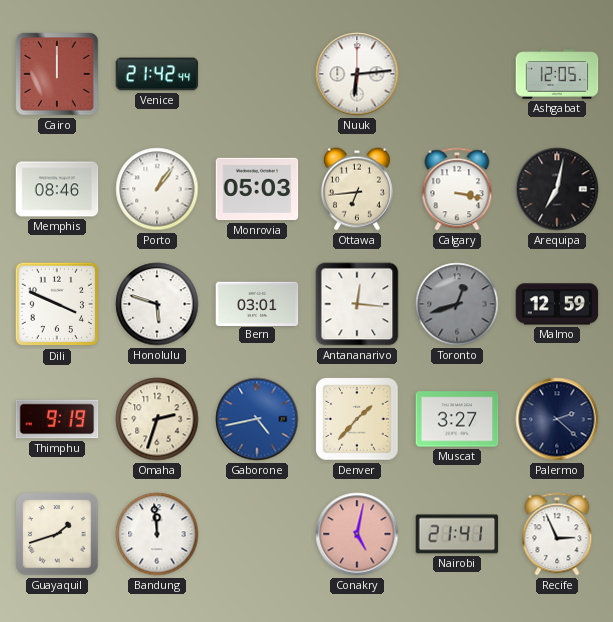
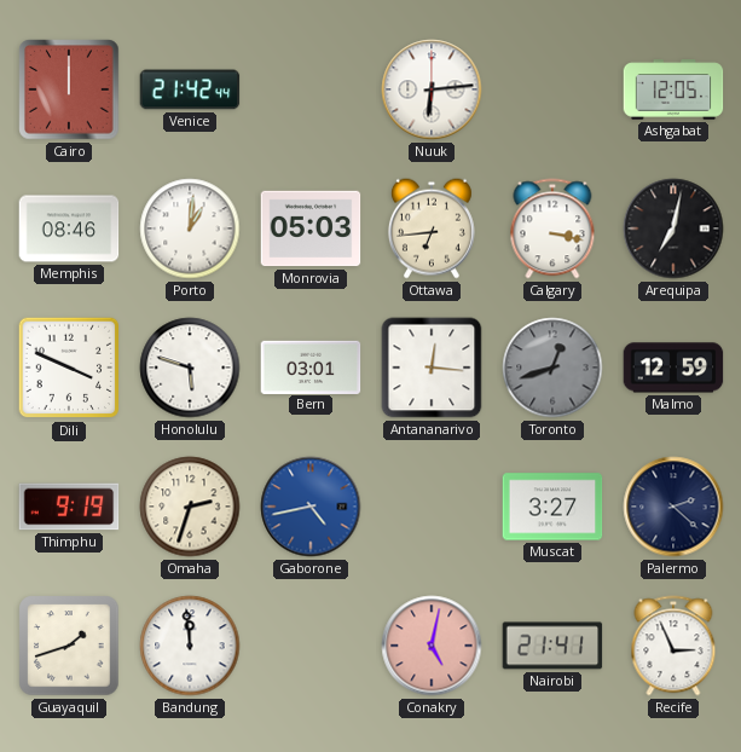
Porto: 1:06 -> 1:01
Denver: 1:37 -> none
